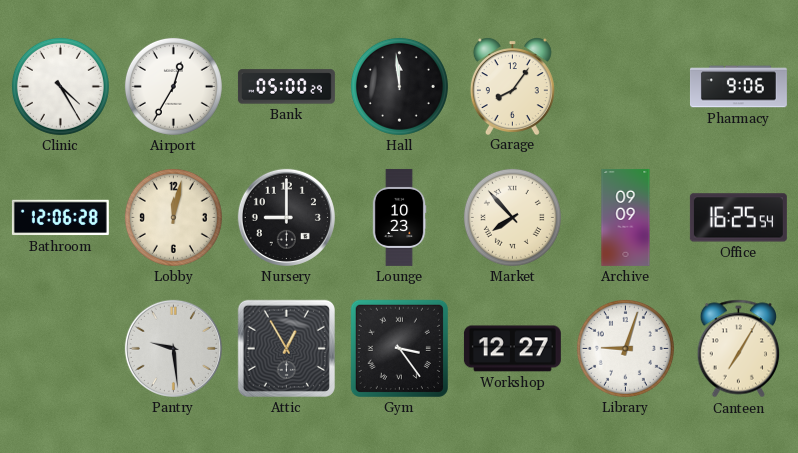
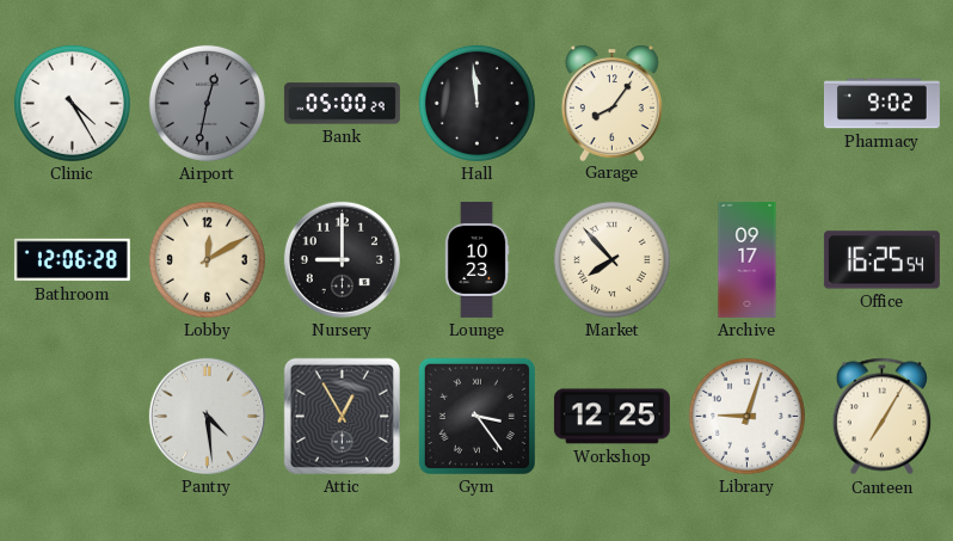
Airport: 12:35 -> 12:32
Airport dial: white -> grey
Pharmacy: 9:06 -> 9:02
Lobby: 12:02 -> 12:10
Archive: 09:09 -> 09:17
Pantry: 9:29 -> 4:29
Workshop: 12:27 -> 12:25
